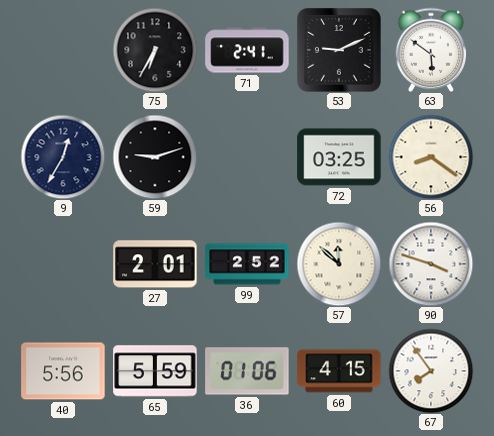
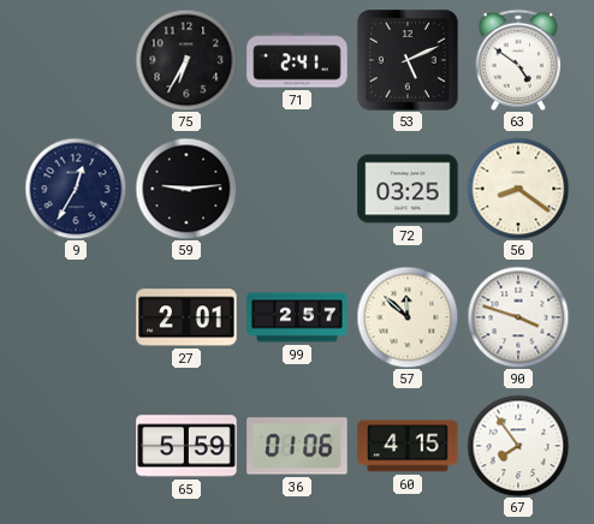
53: 9:11 -> 5:11
63: 5:51 -> 4:51
59: 9:12 -> 9:14
99: 2:52 -> 2:57
40: 5:56 -> none
